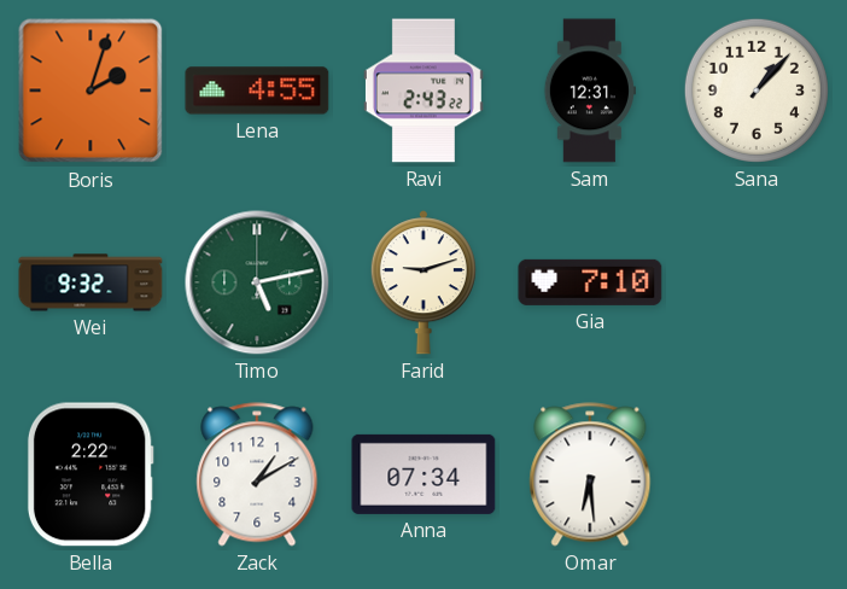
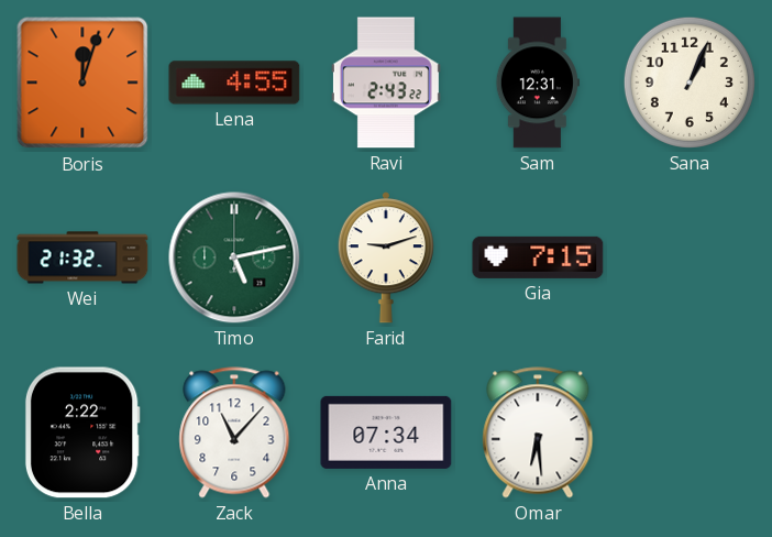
Boris: 2:03 -> 12:03
Sana: 1:07 -> 1:04
Wei: 9:32 -> 21:32
Gia: 7:10 -> 7:15
Zack: 1:10 -> 11:07
